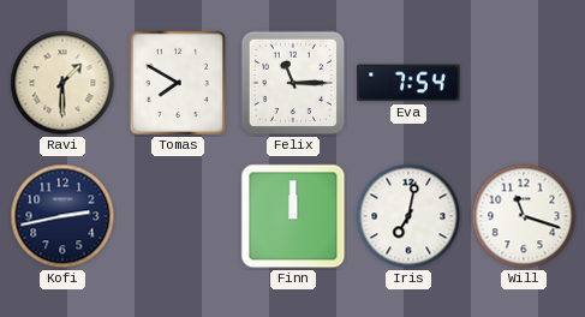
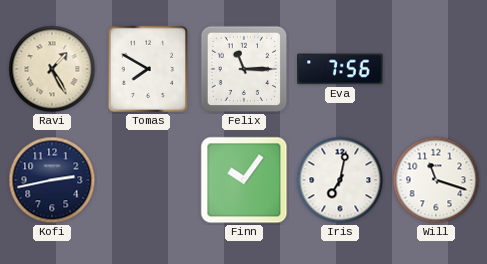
Ravi: 1:30 -> 1:25
Eva: 7:54 -> 7:56
Finn: 12:00 -> 10:06
